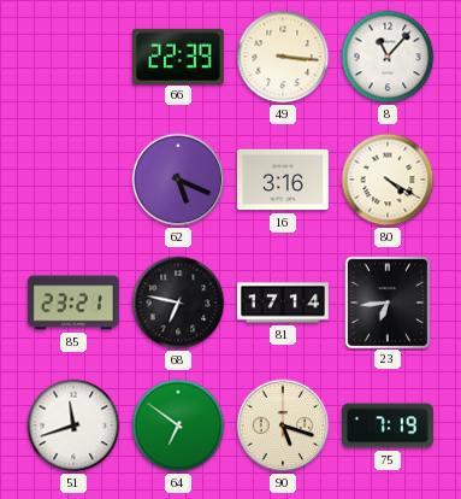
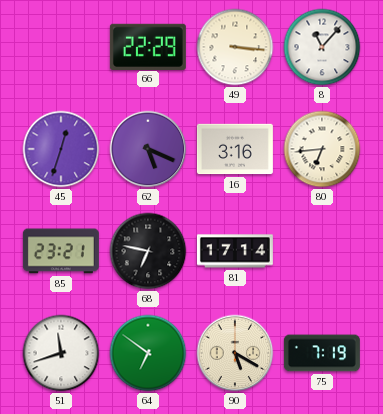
66: 22:39 -> 22:29
45: none -> 12:33
80: 4:20 -> 6:44
23: 6:44 -> none
90: 5:18 -> 5:20
